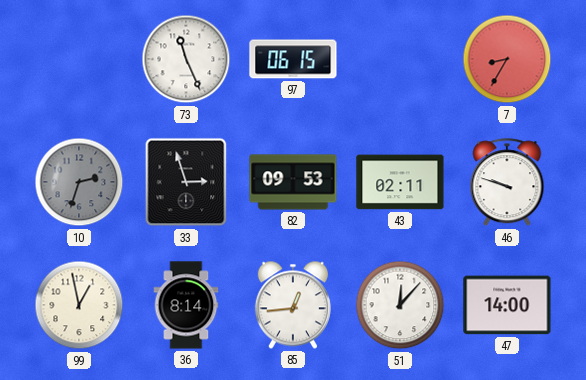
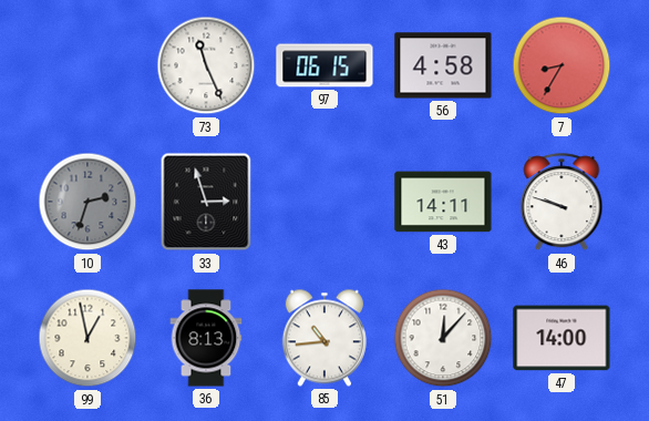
56: none -> 4:58
82: 09:53 -> none
43: 02:11 -> 14:11
36: 8:14 -> 8:13
85: 12:44 -> 10:44
